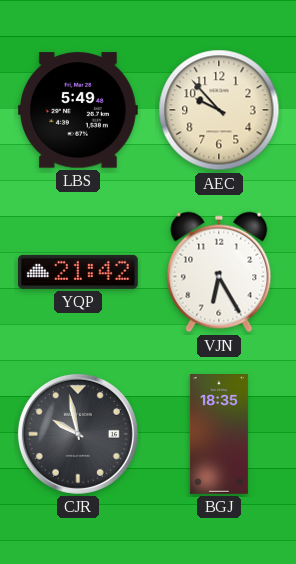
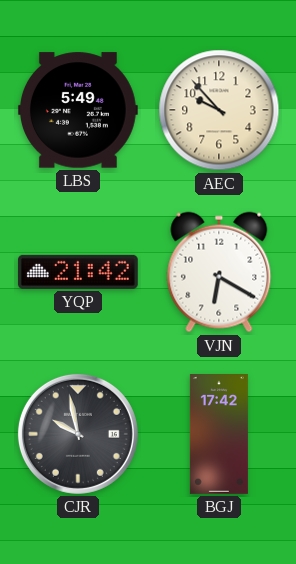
VJN: 6:25 -> 6:20
BGJ: 18:35 -> 17:42
